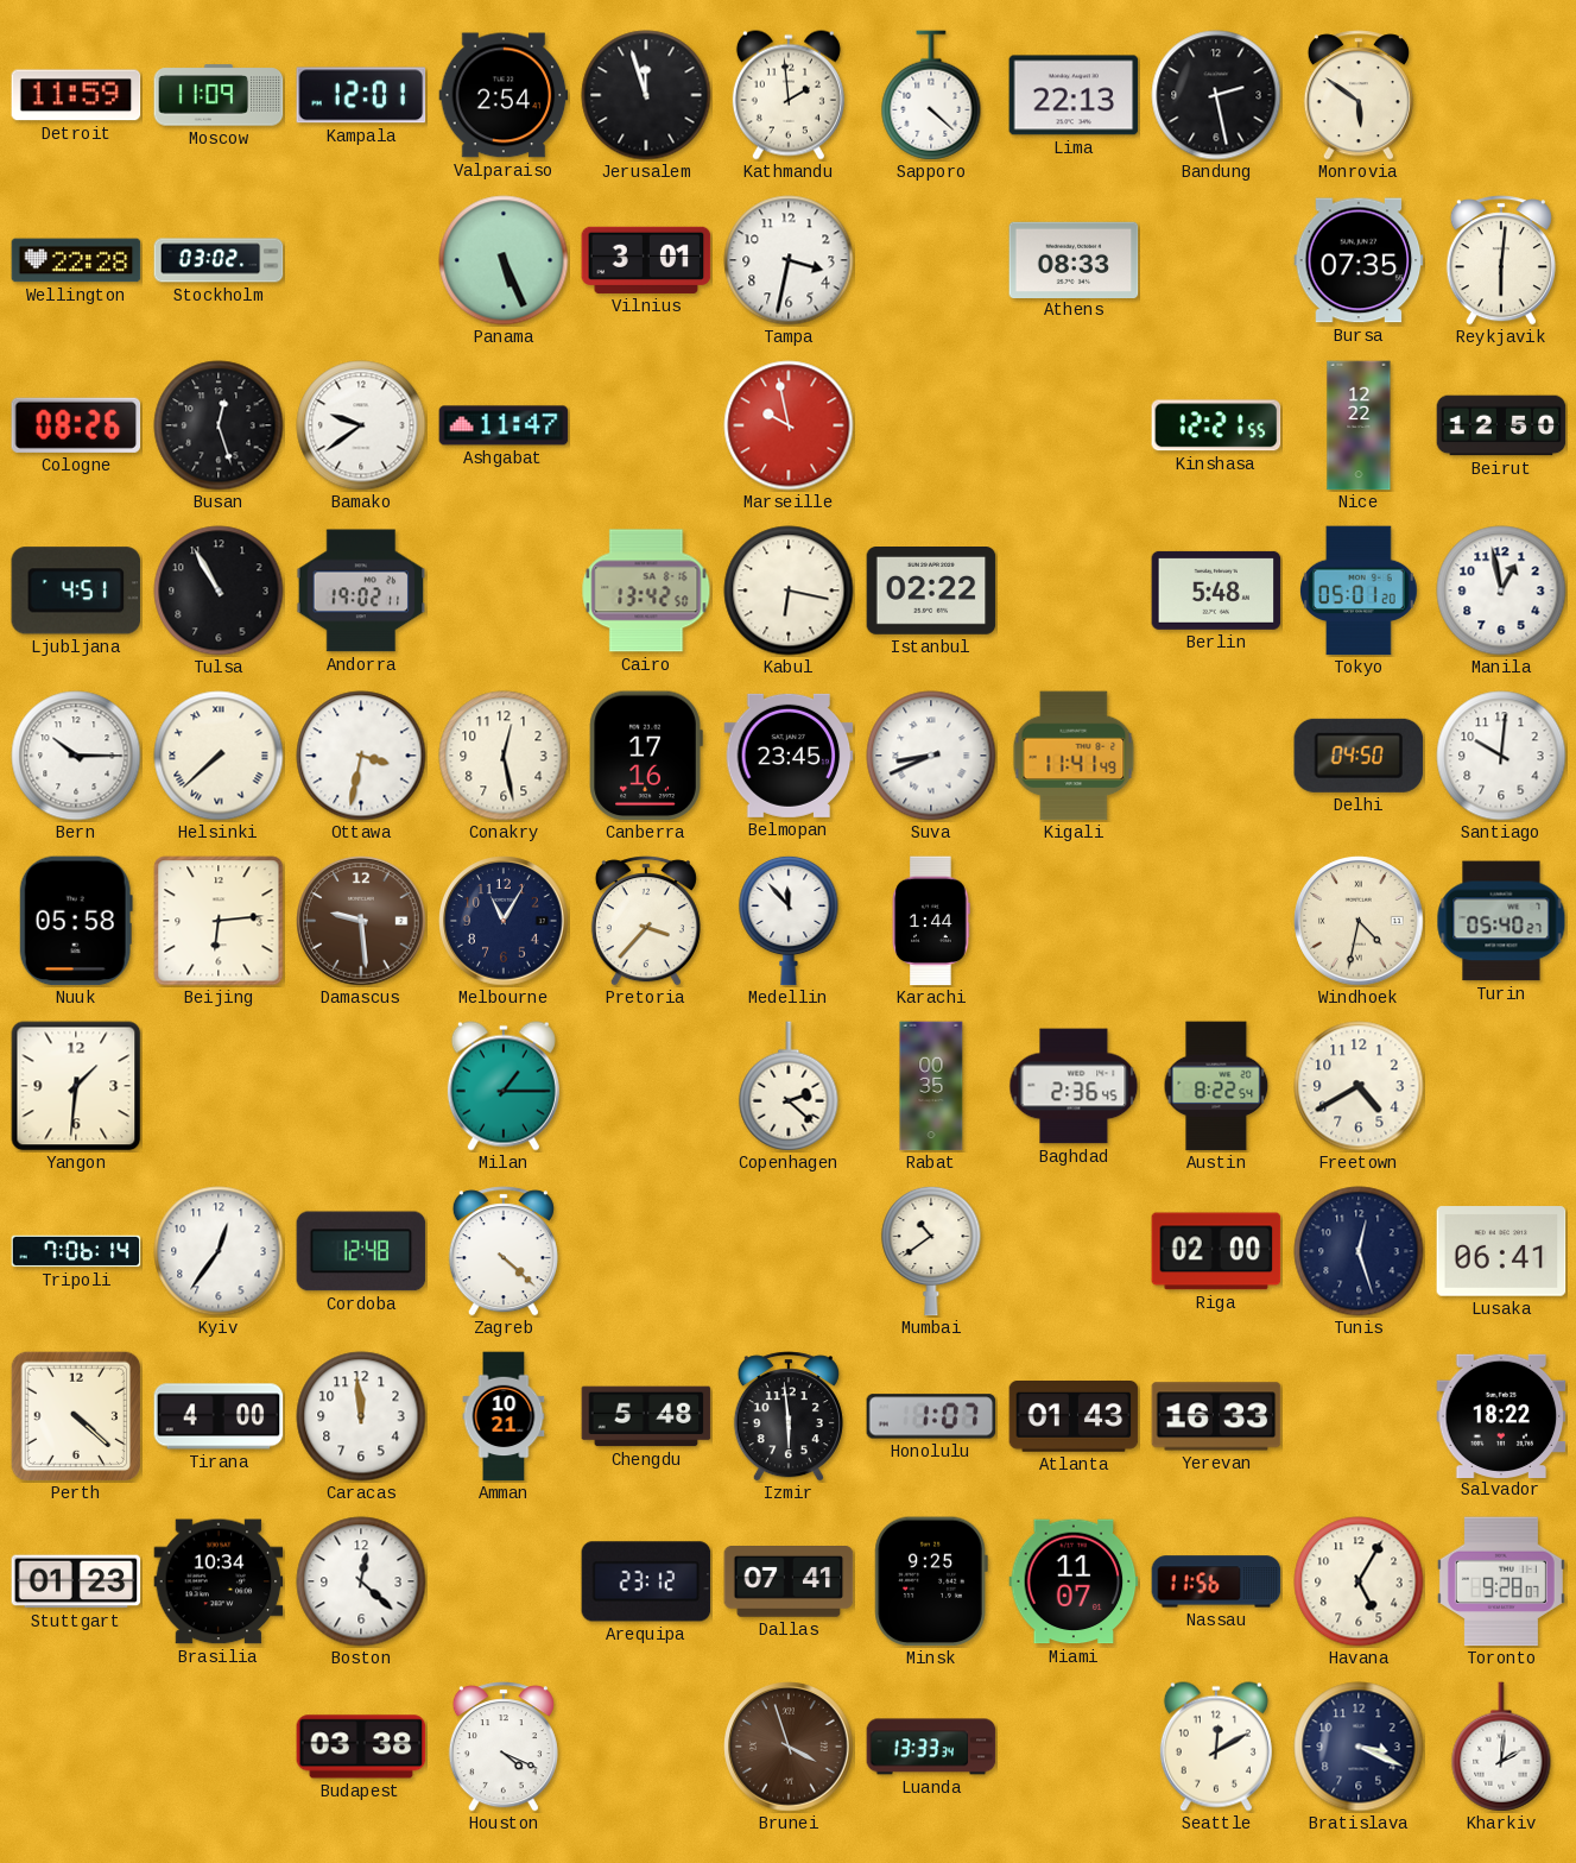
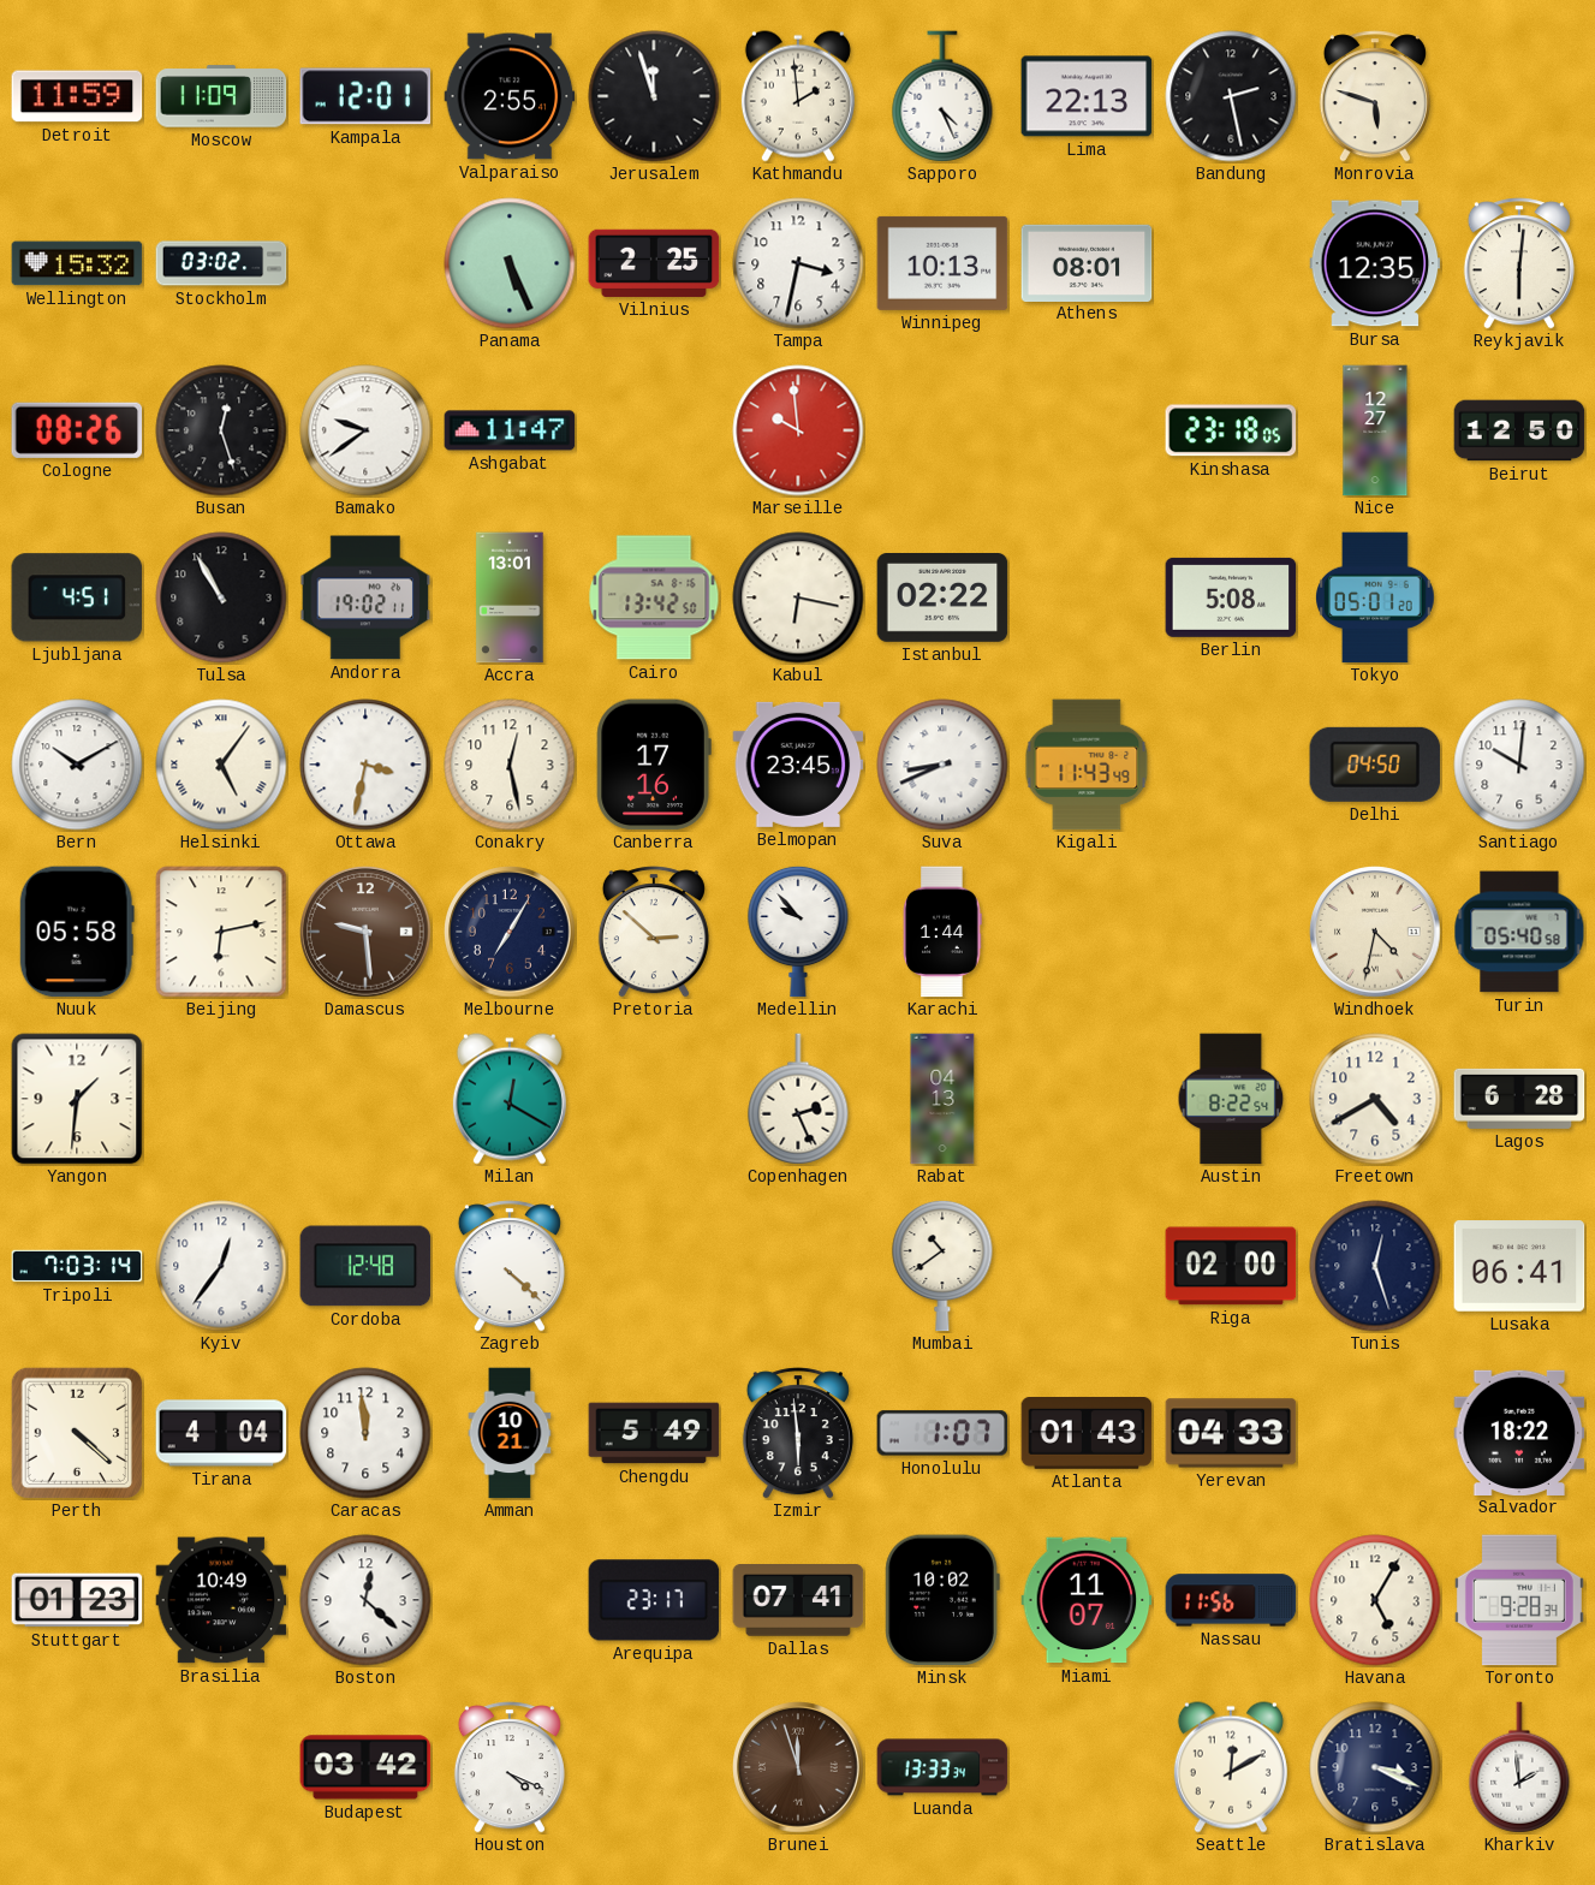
Valparaiso: 2:54 -> 2:55
Sapporo: 4:22 -> 4:26
Monrovia: 5:51 -> 5:48
Wellington: 22:28 -> 15:32
Vilnius: 3:01 -> 2:25
Winnipeg: none -> 10:13
Athens: 08:33 -> 08:01
Bursa: 07:35 -> 12:35
Marseille: 9:58 -> 9:59
Kinshasa: 12:21 -> 23:18
Nice: 12:22 -> 12:27
Accra: none -> 13:01
Berlin: 5:48 -> 5:08
Manila: 12:58 -> none
Bern: 10:15 -> 10:10
Helsinki: 7:38 -> 5:06
Kigali: 11:41 -> 11:43
Beijing: 6:14 -> 6:13
Melbourne: 11:05 -> 7:05
Pretoria: 3:37 -> 2:52
Medellin: 11:53 -> 9:53
Turin: 05:40:27 -> 05:40:58
Milan: 1:15 -> 12:20
Copenhagen: 2:22 -> 2:26
Rabat: 00:35 -> 04:13
Baghdad: 2:36 -> none
Lagos: none -> 6:28
Tripoli: 7:06 -> 7:03
Tirana: 4:00 -> 4:04
Chengdu: 5:48 -> 5:49
Yerevan: 16:33 -> 04:33
Brasilia: 10:34 -> 10:49
Arequipa: 23:12 -> 23:17
Minsk: 9:25 -> 10:02
Toronto: 9:28:07 -> 9:28:34
Budapest: 03:38 -> 03:42
Brunei: 3:57 -> 11:57
Kharkiv: 2:01 -> 1:59
